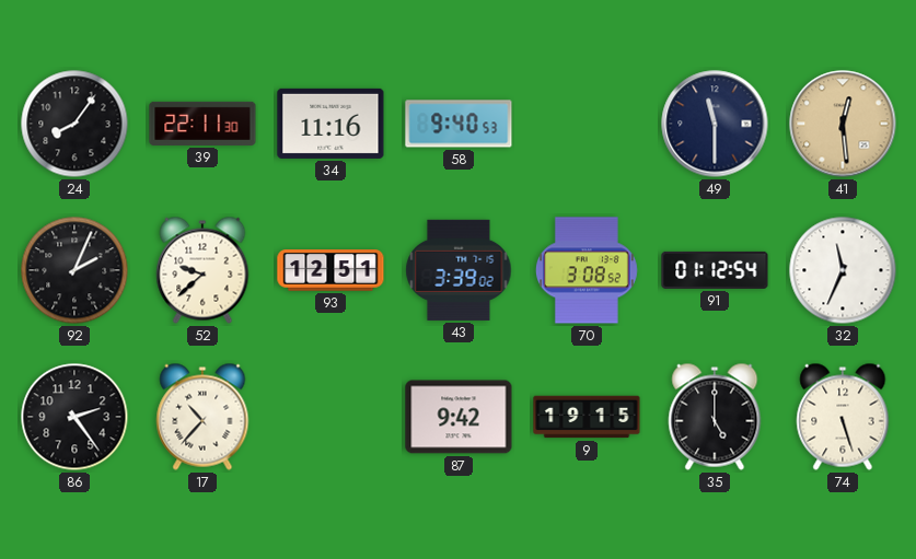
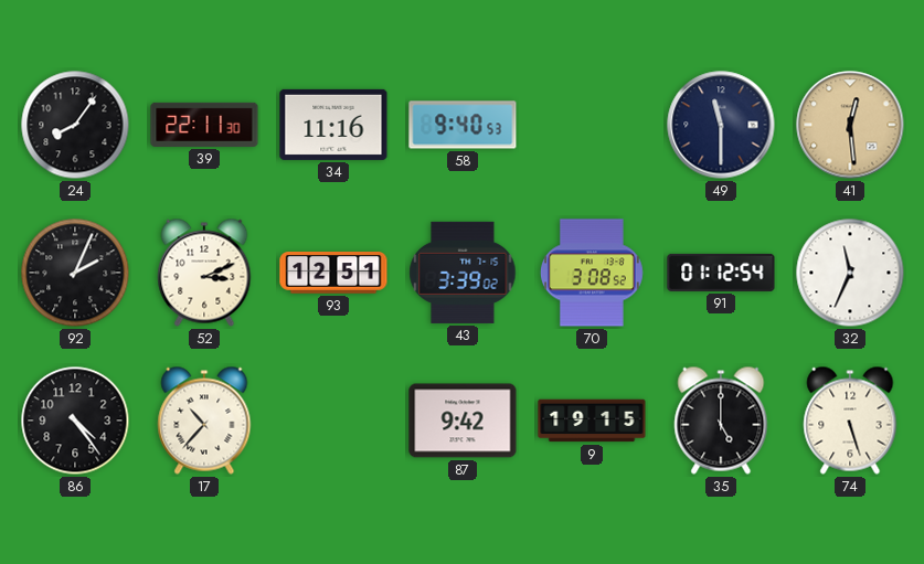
52: 9:38 -> 3:11
86: 2:24 -> 4:24
